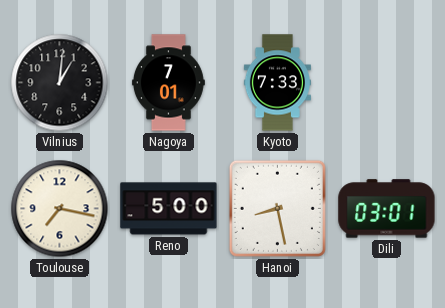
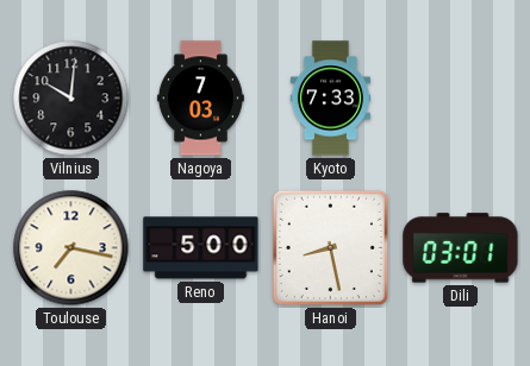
Vilnius: 1:01 -> 10:01
Nagoya: 7:01 -> 7:03
